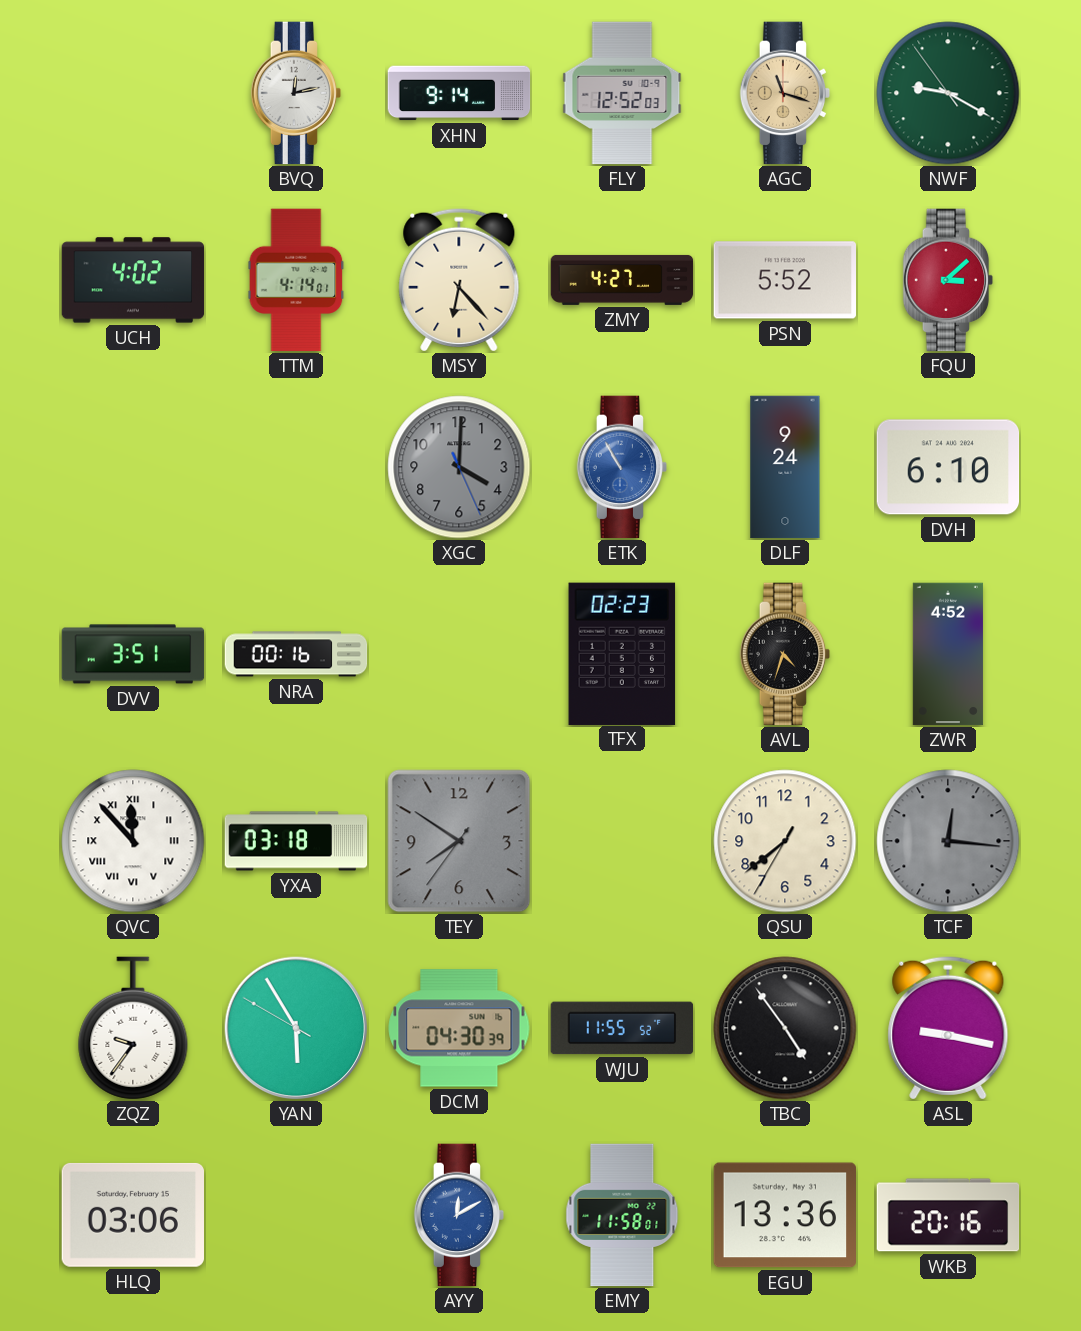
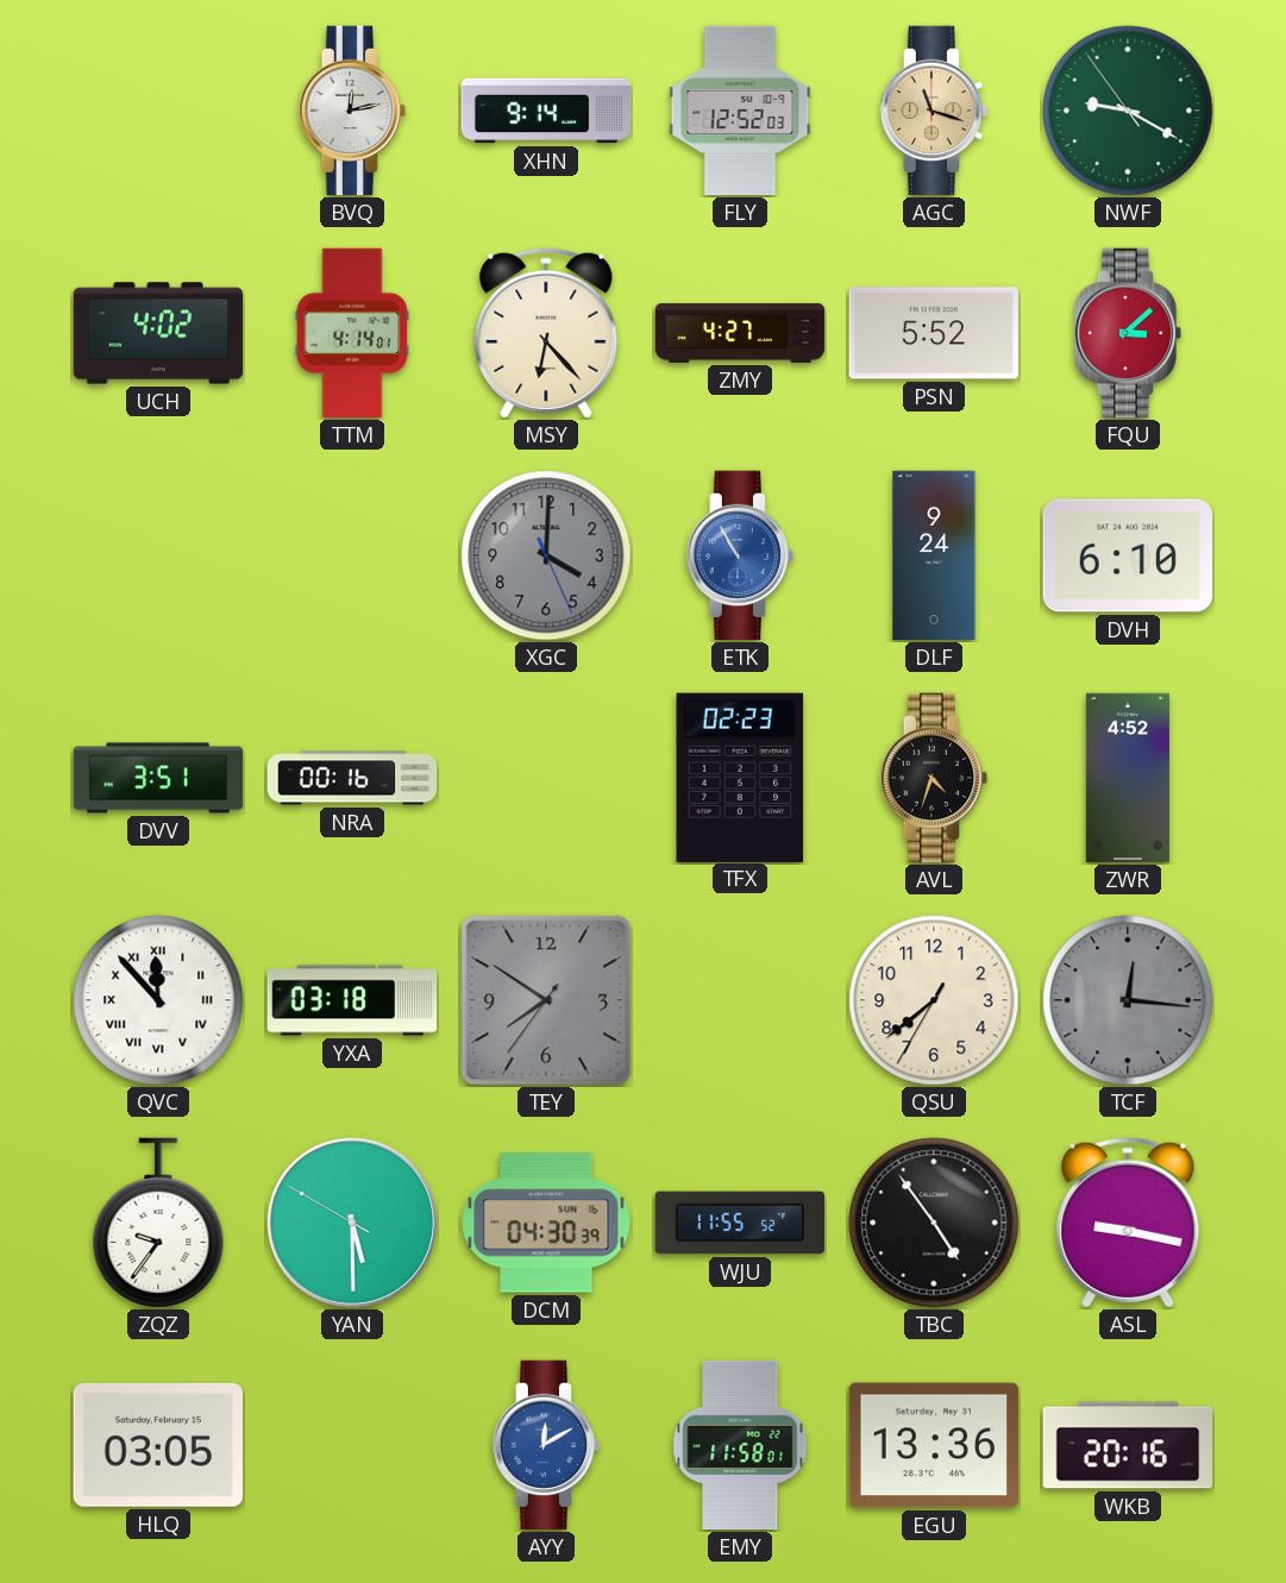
YAN: 5:54 -> 5:29
HLQ: 03:06 -> 03:05
